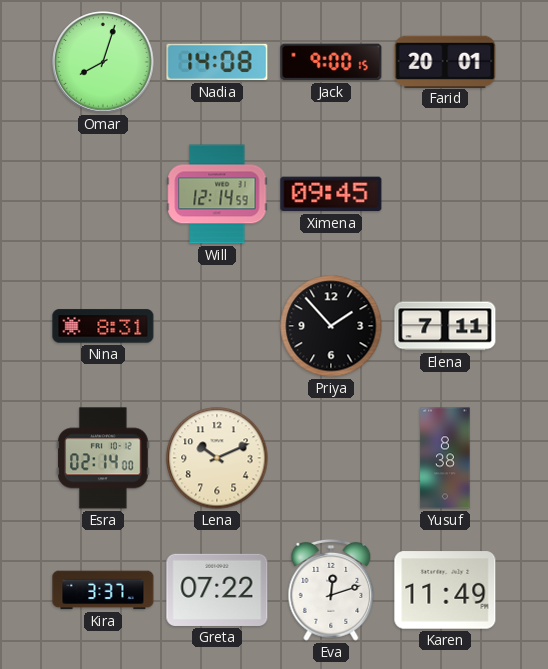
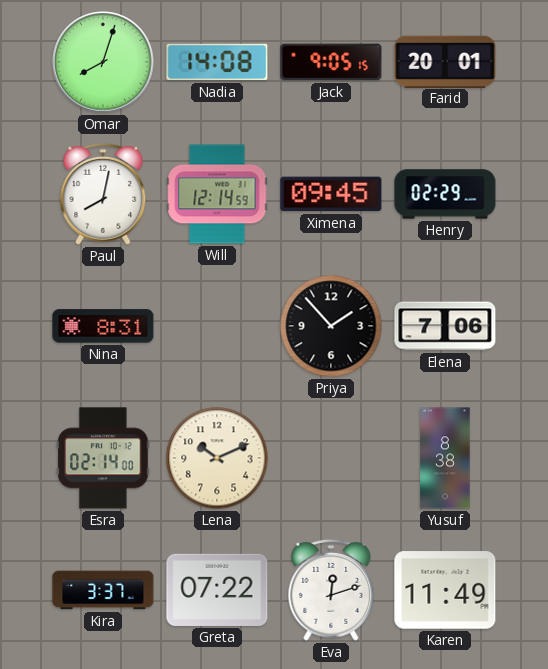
Jack: 9:00 -> 9:05
Paul: none -> 8:02
Henry: none -> 02:29
Elena: 7:11 -> 7:06
